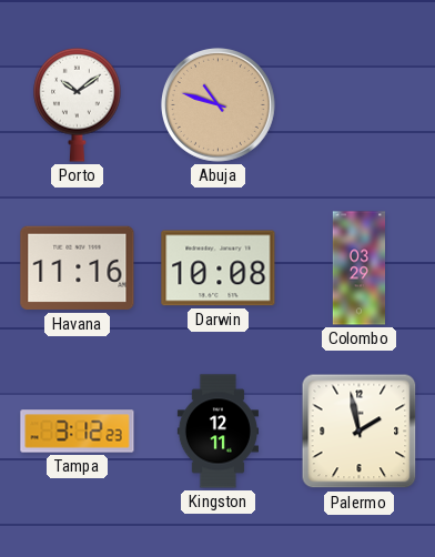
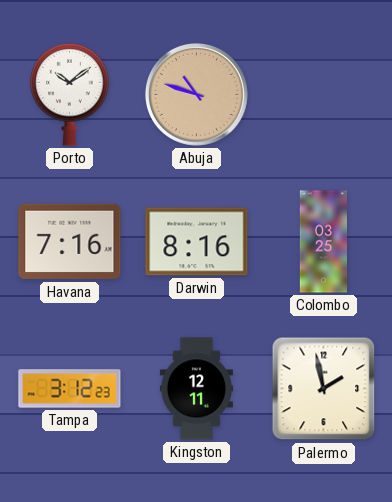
Havana: 11:16 -> 7:16
Darwin: 10:08 -> 8:16
Colombo: 03:29 -> 03:25
